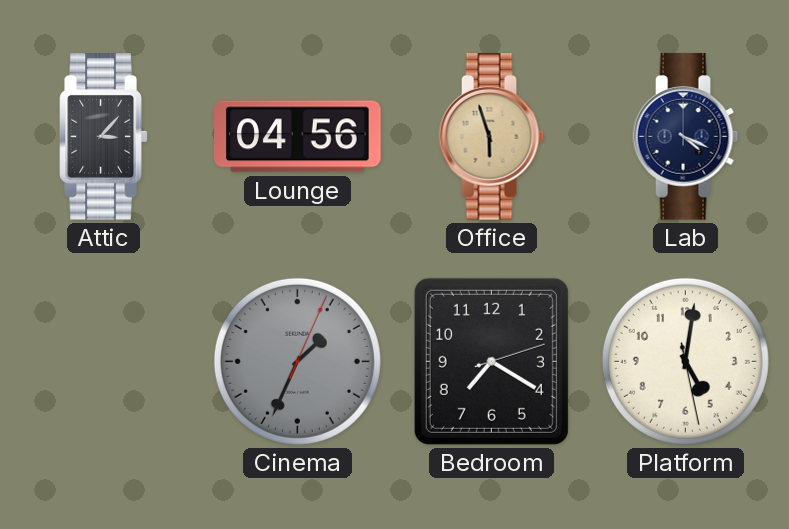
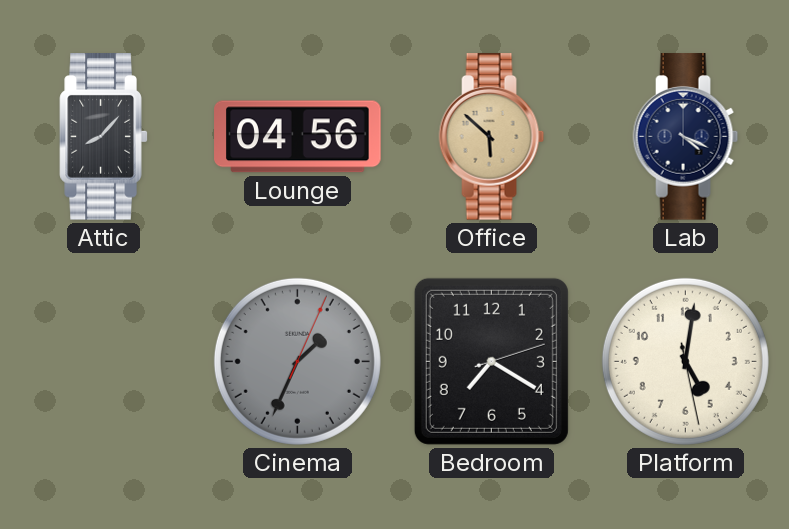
Attic: 3:07 -> 8:07
Office: 5:57 -> 5:52
